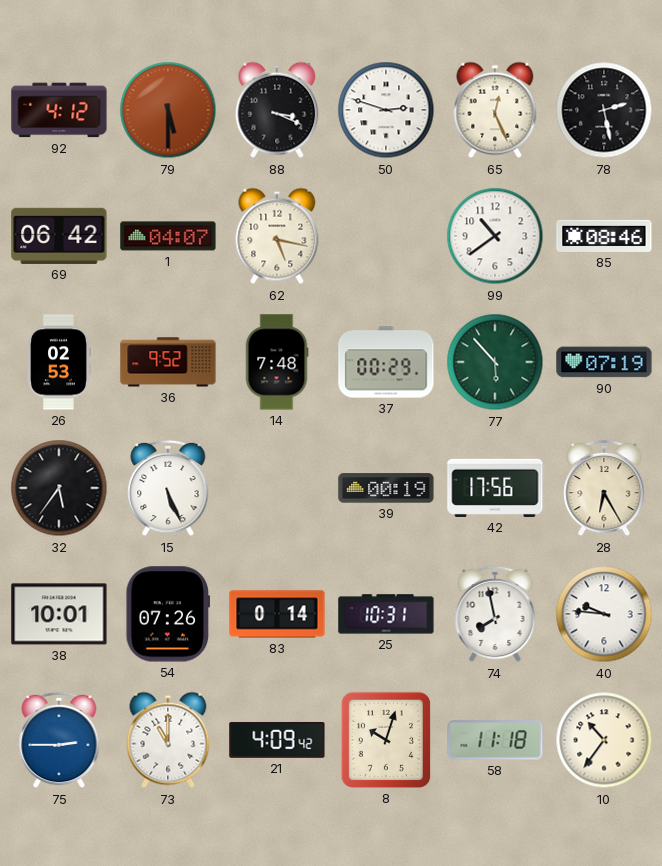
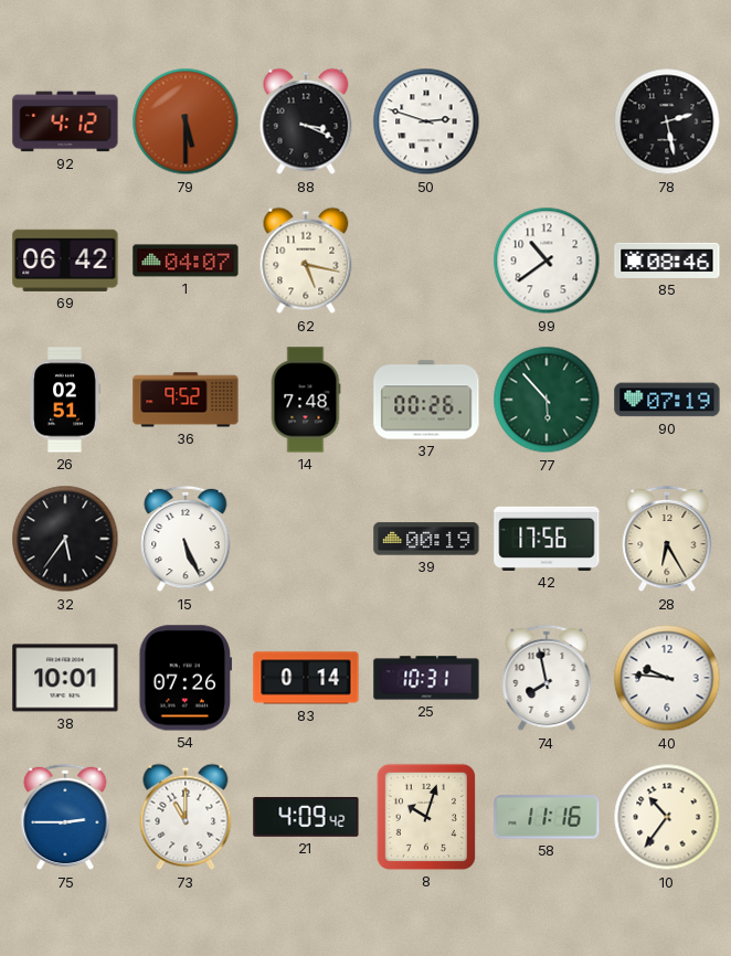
65: 12:26 -> none
26: 02:53 -> 02:51
37: 00:29 -> 00:26
58: 11:18 -> 11:16
